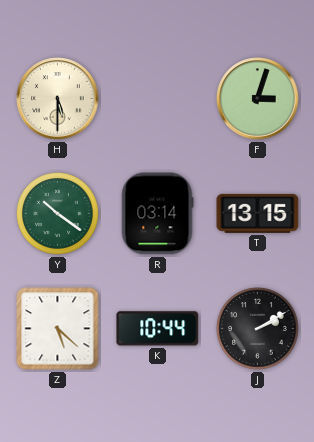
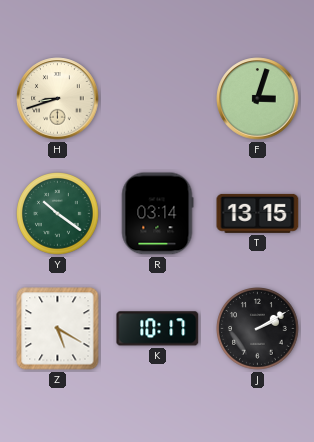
H: 5:30 -> 8:42
Z: 5:22 -> 5:20
K: 10:44 -> 10:17
